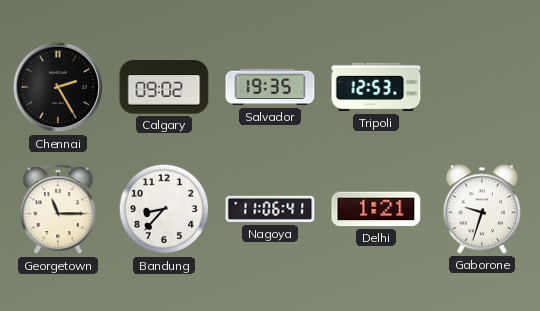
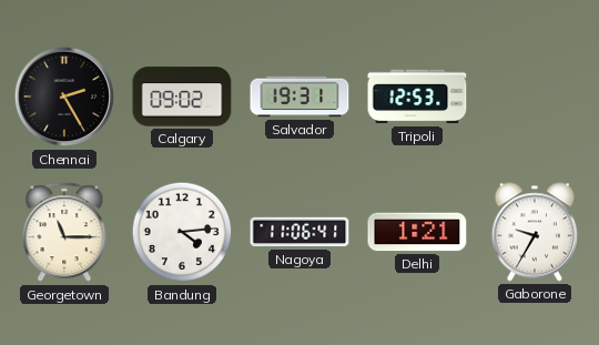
Salvador: 19:35 -> 19:31
Bandung: 8:37 -> 4:14
Gaborone: 9:33 -> 9:35
